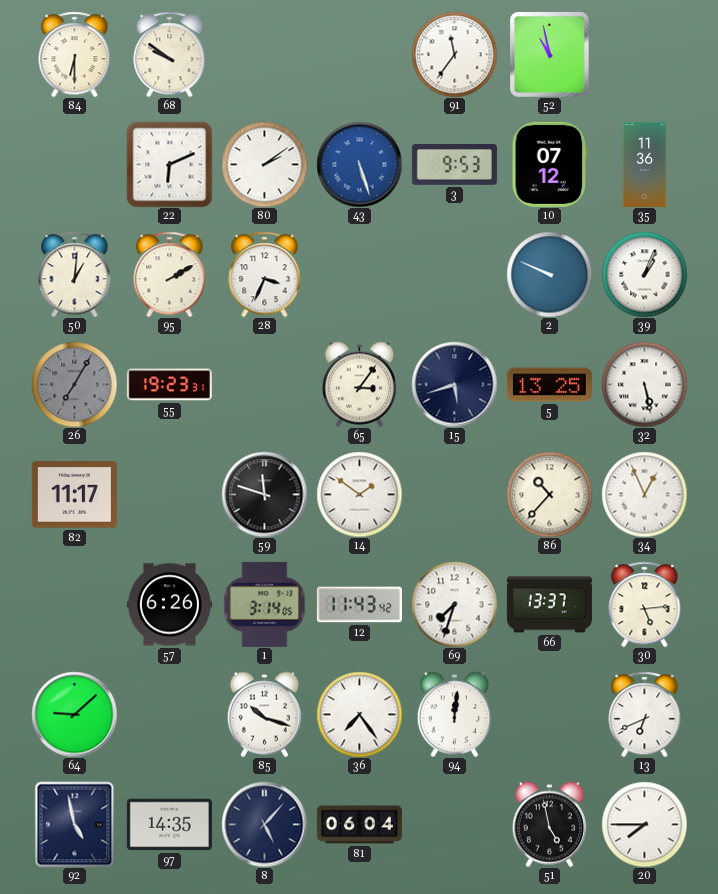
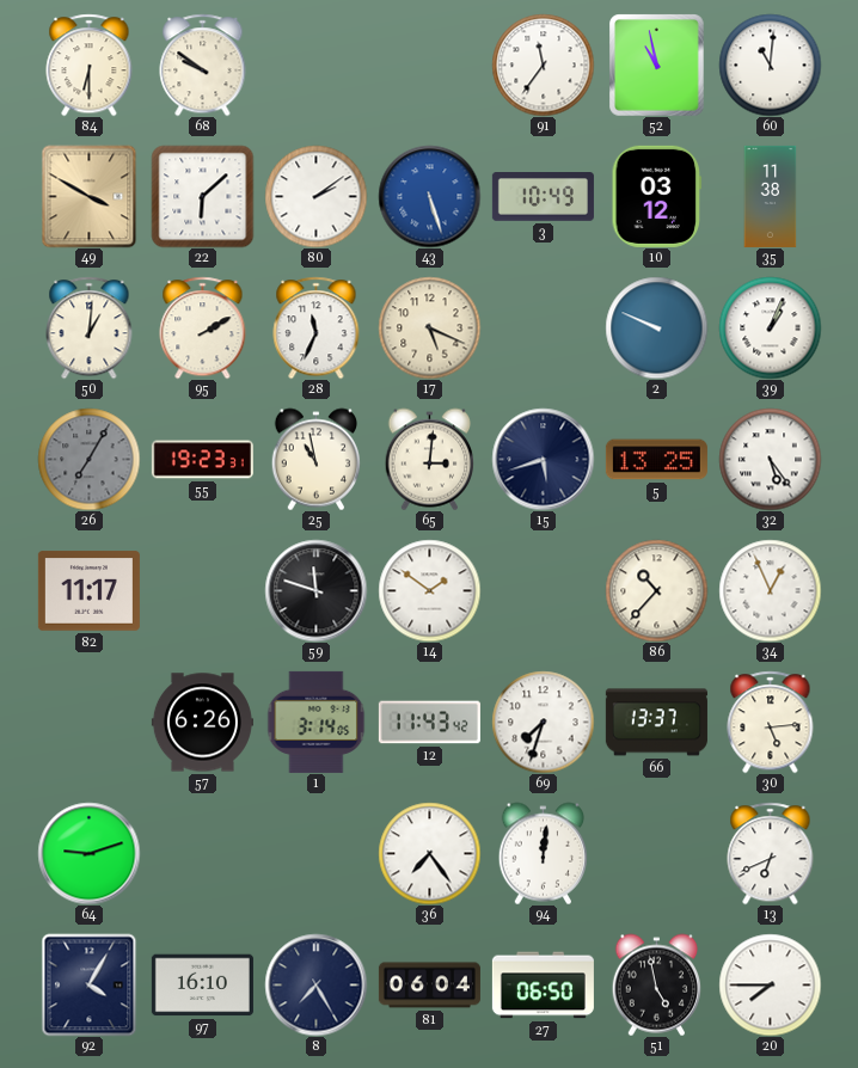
60: none -> 11:01
49: none -> 3:50
22: 6:11 -> 6:08
3: 9:53 -> 10:49
10: 07:12 -> 03:12
35: 11:36 -> 11:38
28: 3:34 -> 11:34
17: none -> 5:19
25: none -> 10:58
65: 3:06 -> 3:01
32: 5:28 -> 5:24
64: 9:08 -> 9:12
85: 10:18 -> none
92: 4:58 -> 4:05
97: 14:35 -> 16:10
8: 5:07 -> 7:25
27: none -> 06:50
